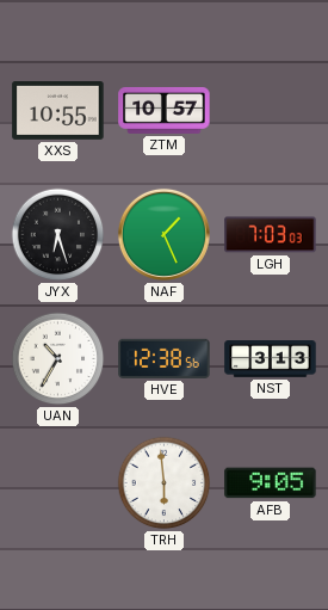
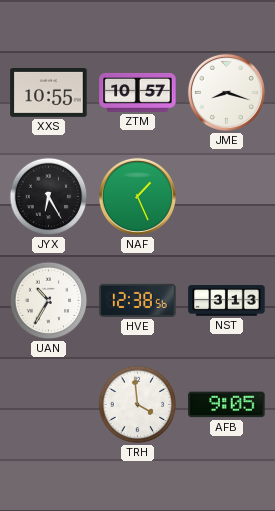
JME: none -> 8:18
JYX: 6:27 -> 6:25
LGH: 7:03 -> none
TRH: 5:59 -> 3:59
